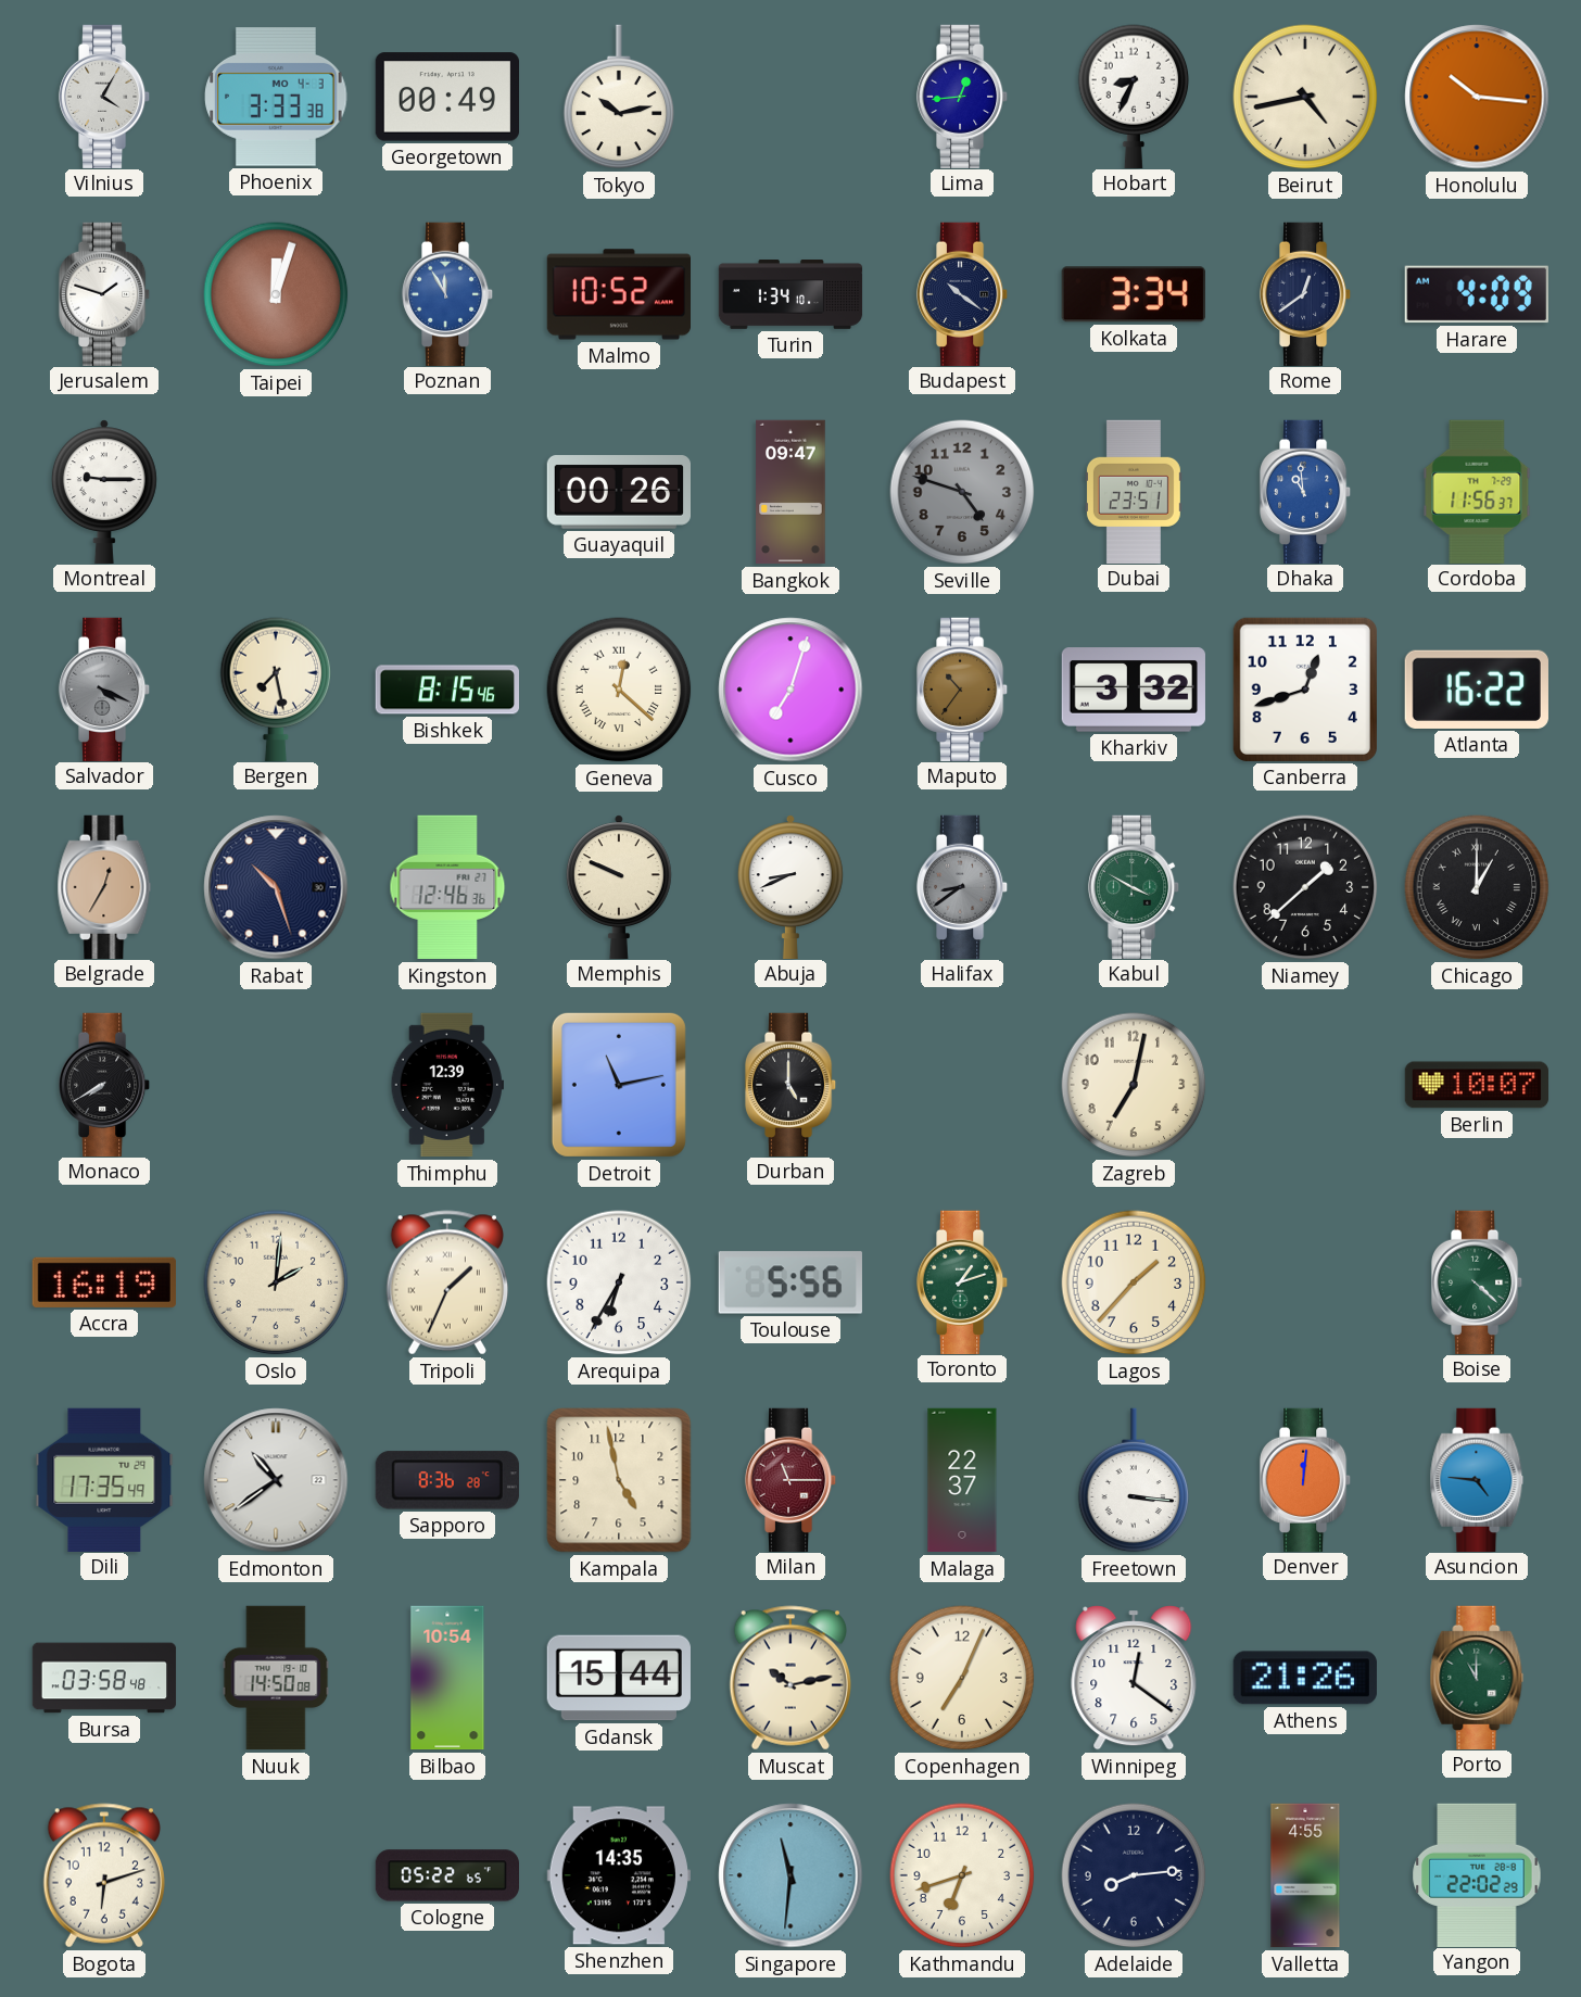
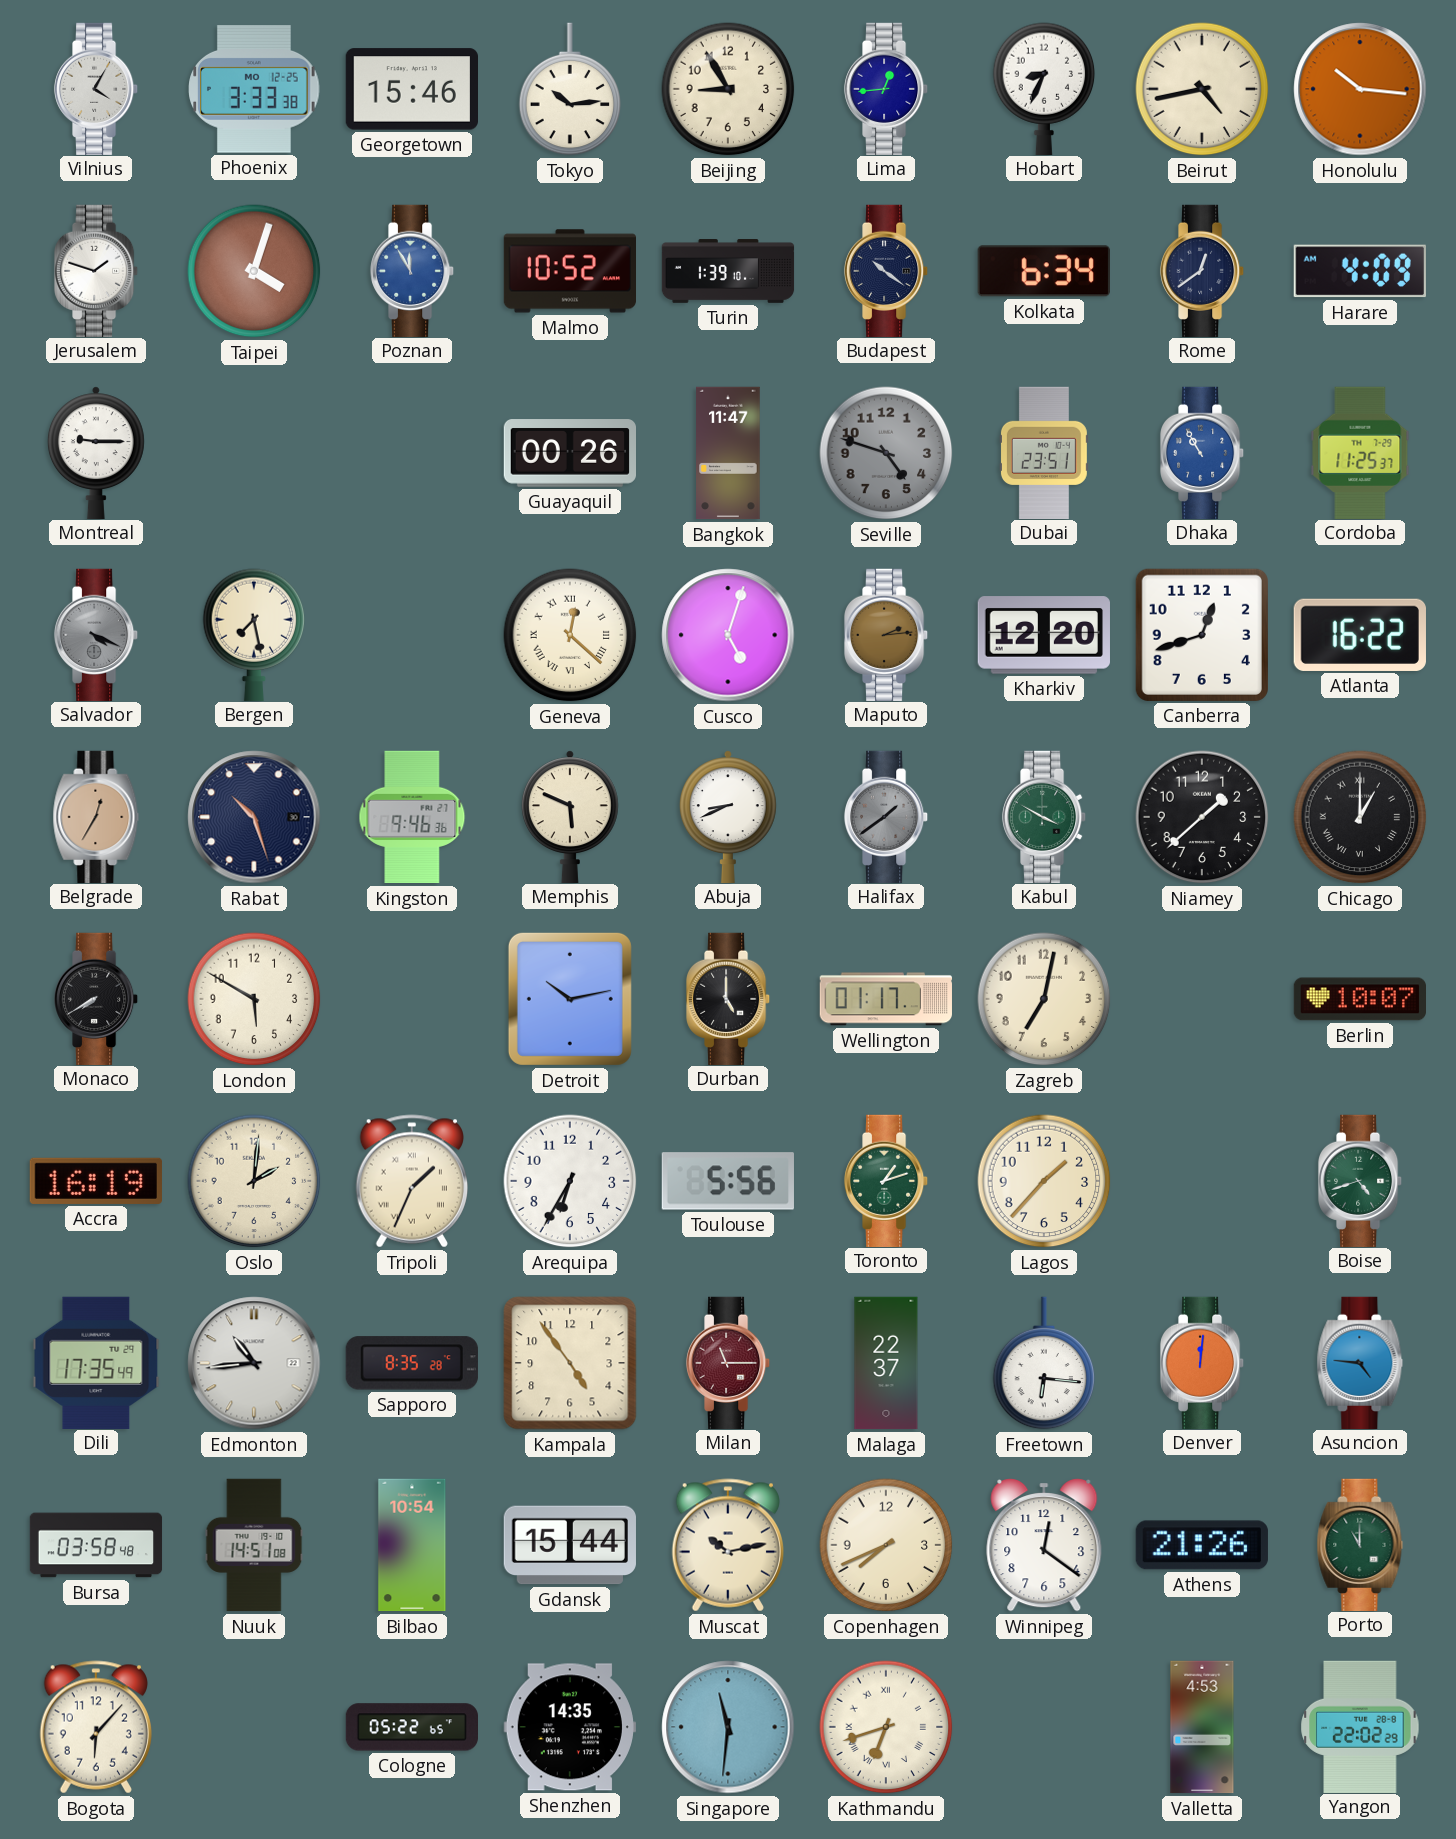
Phoenix date: MO 4-3 -> MO 12-25
Georgetown: 00:49 -> 15:46
Tokyo: 10:13 -> 10:14
Beijing: none -> 8:55
Taipei: 12:03 -> 4:03
Turin: 1:34 -> 1:39
Kolkata: 3:34 -> 6:34
Bangkok: 09:47 -> 11:47
Dhaka: 10:59 -> 10:55
Cordoba: 11:56 -> 11:25
Bishkek: 8:15 -> none
Cusco: 7:03 -> 5:03
Maputo: 10:36 -> 2:14
Kharkiv: 3:32 -> 12:20
Kingston: 12:46 -> 9:46
Memphis: 9:49 -> 5:49
Halifax: 8:39 -> 1:39
London: none -> 5:50
Thimphu: 12:39 -> none
Detroit: 11:13 -> 10:13
Wellington: none -> 01:17
Boise: 4:22 -> 4:42
Edmonton: 10:39 -> 10:44
Sapporo: 8:36 -> 8:35
Kampala: 4:58 -> 4:54
Freetown: 3:16 -> 6:16
Nuuk: 14:50 -> 14:51
Copenhagen: 7:04 -> 7:41
Bogota: 6:12 -> 6:07
Kathmandu numerals: Arabic -> Roman
Adelaide: 8:14 -> none
Valletta: 4:55 -> 4:53
